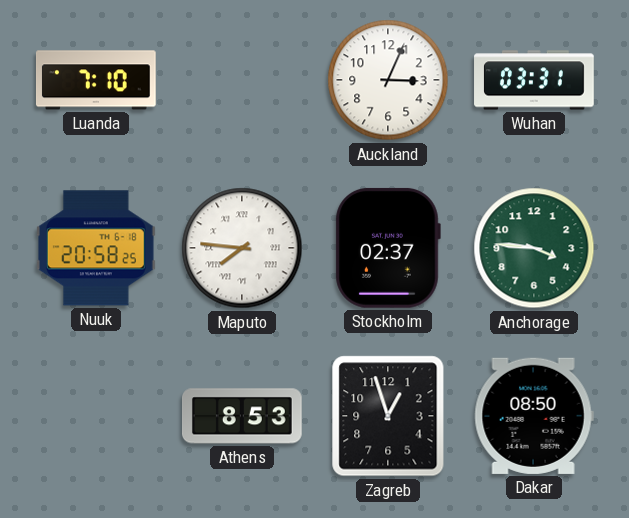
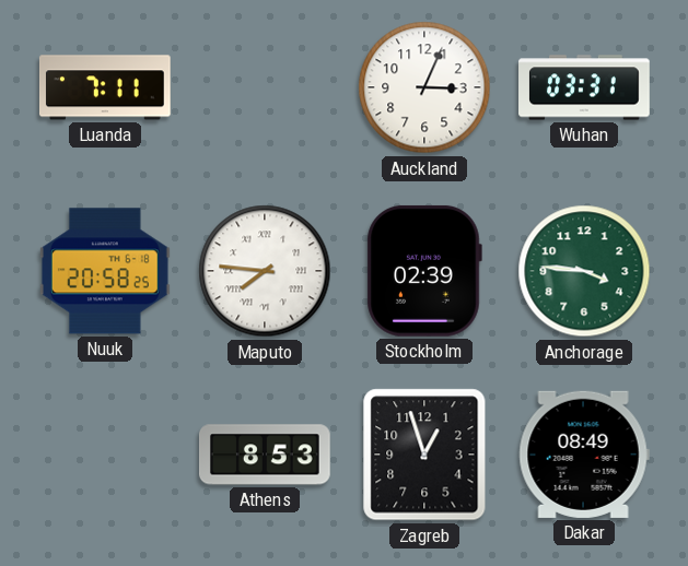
Luanda: 7:10 -> 7:11
Stockholm: 02:37 -> 02:39
Dakar: 08:50 -> 08:49
